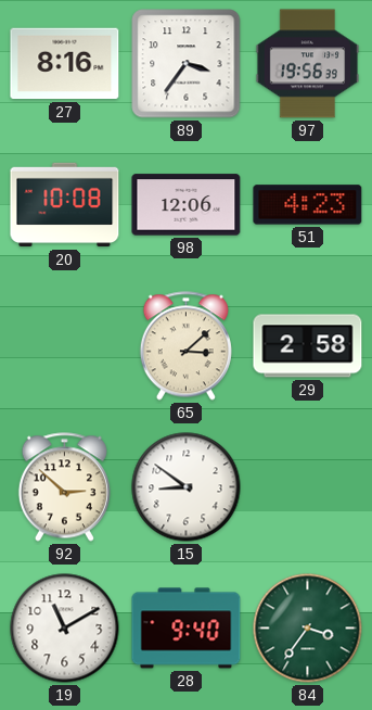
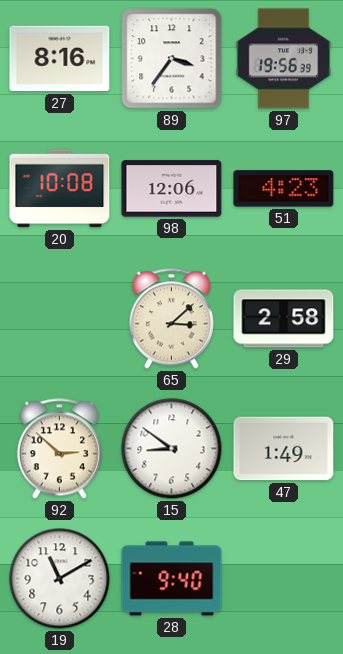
47: none -> 1:49
84: 3:36 -> none
